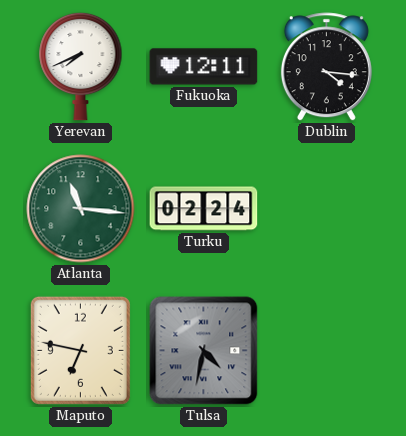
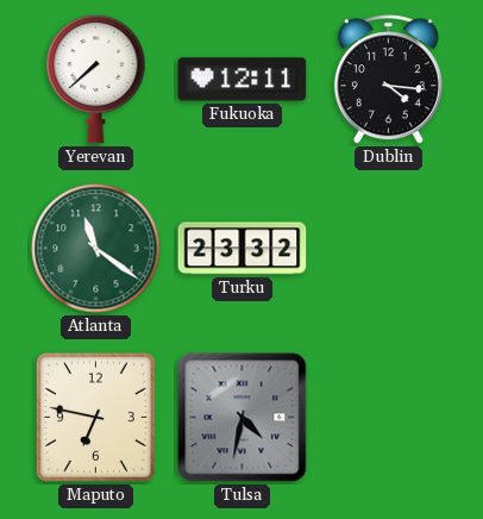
Yerevan: 7:41 -> 7:38
Atlanta: 11:16 -> 11:21
Turku: 02:24 -> 23:32
